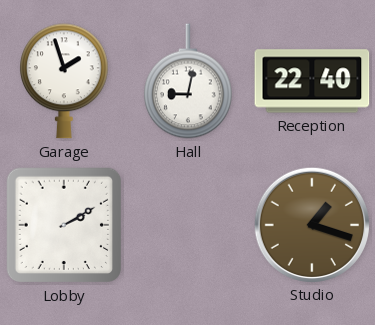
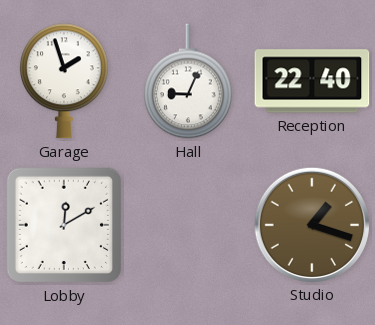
Hall: 9:02 -> 9:04
Lobby: 2:10 -> 12:10
